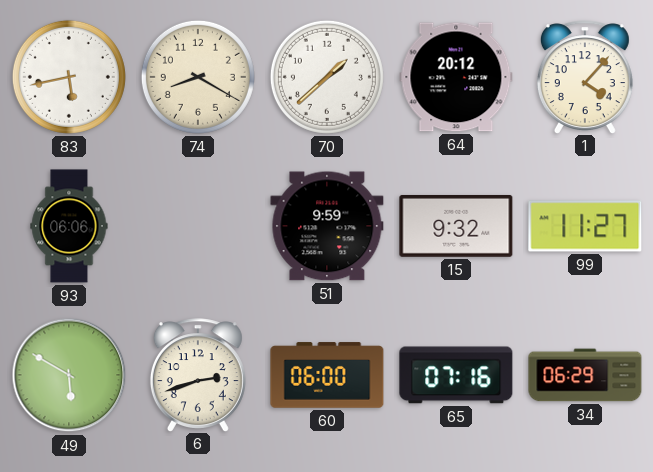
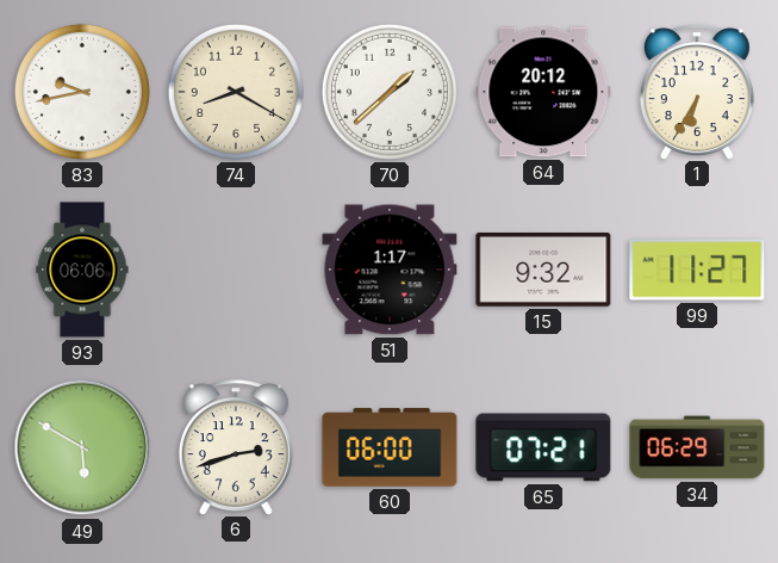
83: 5:43 -> 9:43
1: 4:07 -> 6:35
51: 9:59 -> 1:17
65: 07:16 -> 07:21
